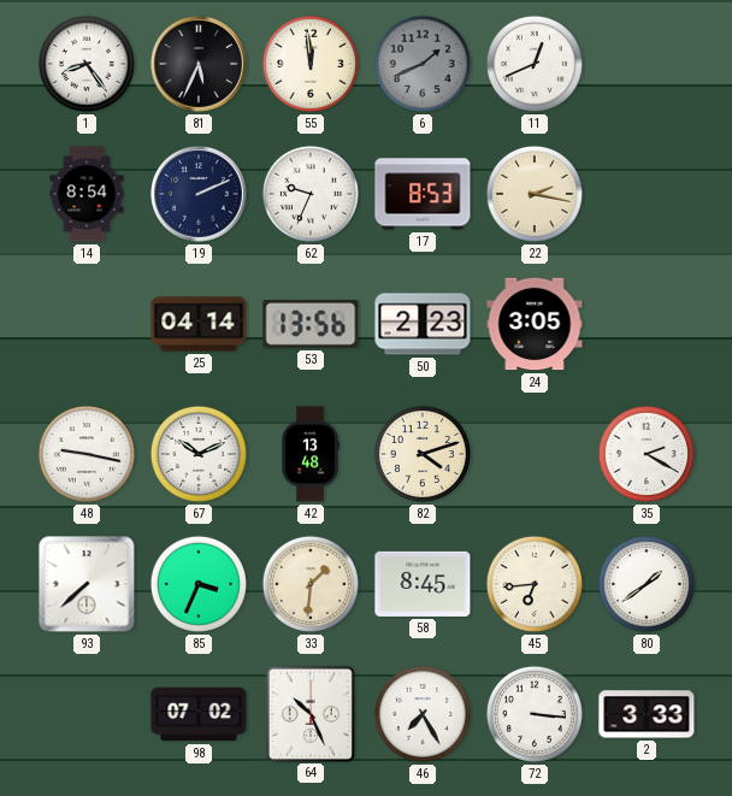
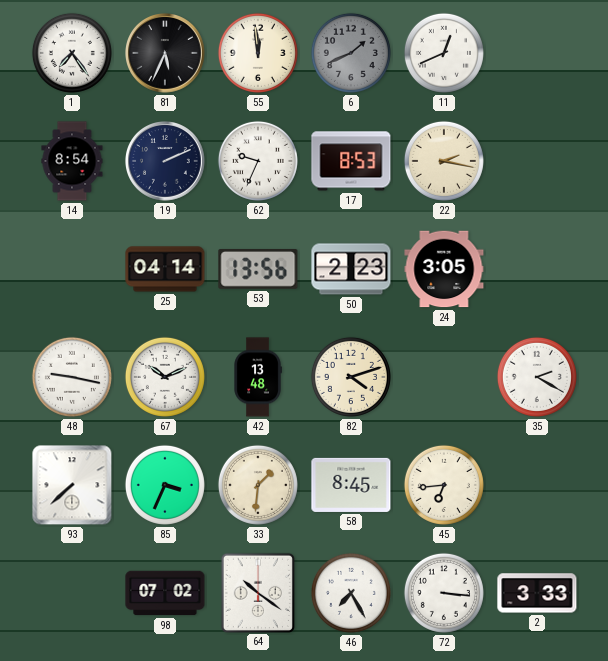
1: 8:24 -> 7:24
80: 1:39 -> none
64: 10:26 -> 10:21
